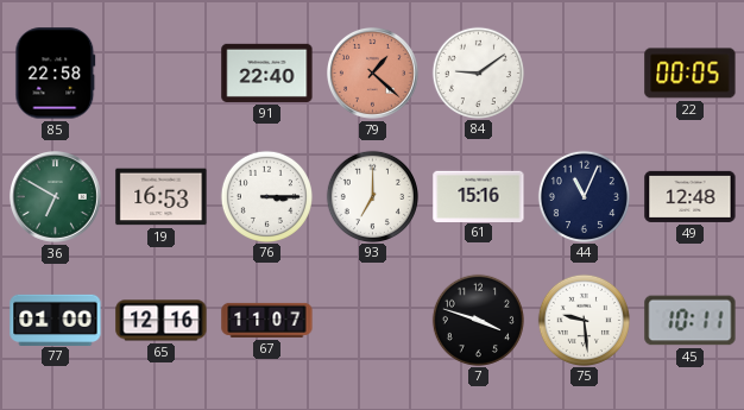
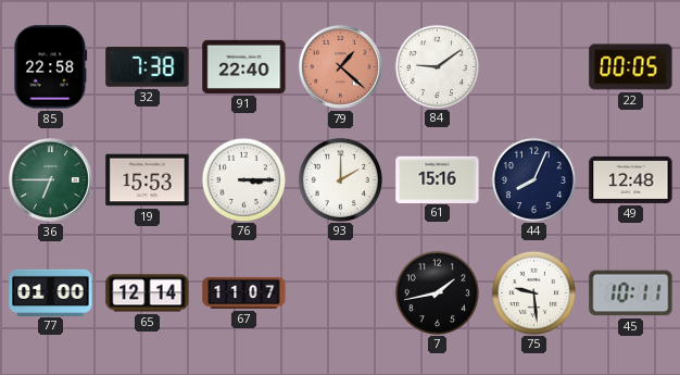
32: none -> 7:38
36: 6:50 -> 6:45
19: 16:53 -> 15:53
93: 7:00 -> 2:00
44: 11:04 -> 8:04
65: 12:16 -> 12:14
7: 3:48 -> 1:43
